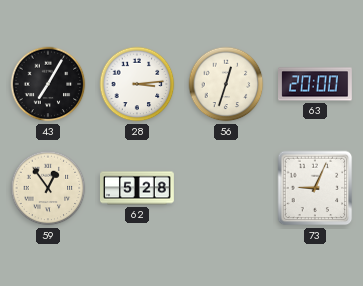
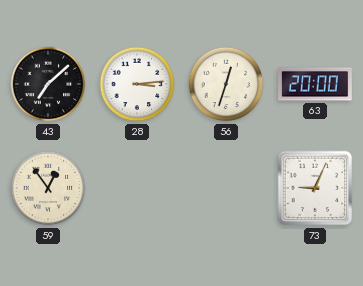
43: 7:05 -> 7:08
62: 5:28 -> none
